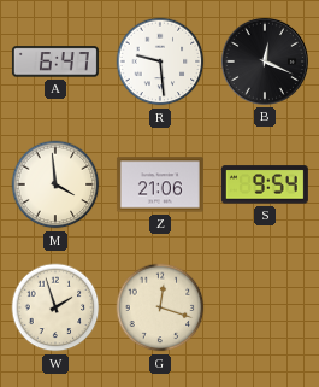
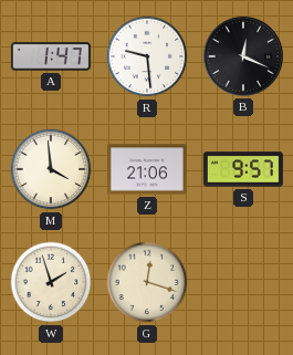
A: 6:47 -> 1:47
S: 9:54 -> 9:57
